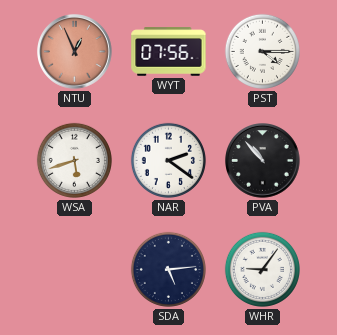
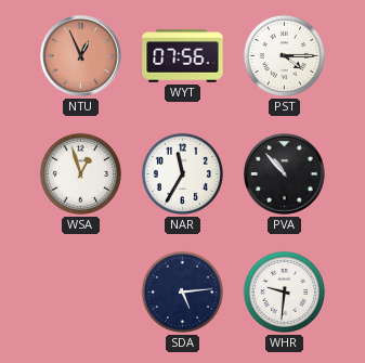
WSA: 5:42 -> 12:57
NAR: 2:21 -> 11:35
WHR: 9:06 -> 9:31
